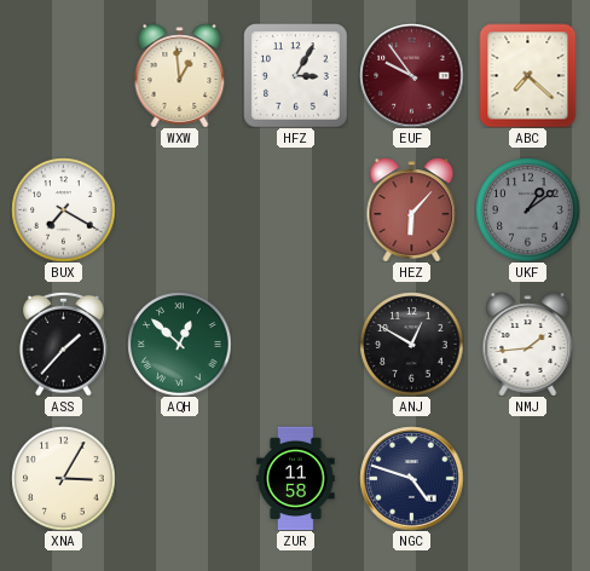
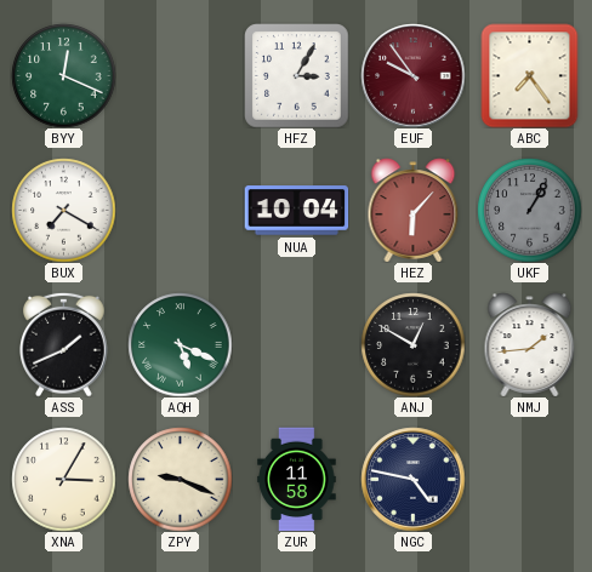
BYY: none -> 12:19
WXW: 12:59 -> none
ABC: 7:22 -> 7:24
NUA: none -> 10:04
UKF: 1:09 -> 1:05
ASS: 1:37 -> 1:41
AQH: 12:52 -> 5:19
ZPY: none -> 9:19
NGC: 4:48 -> 4:47
